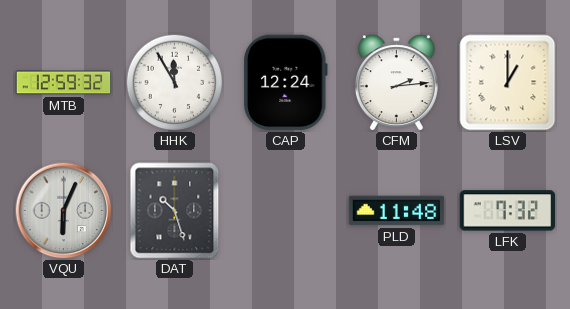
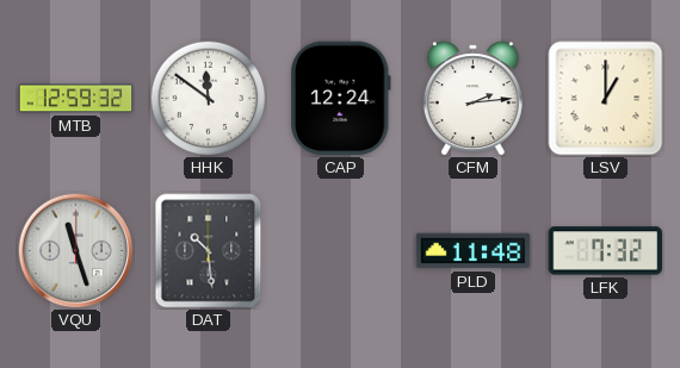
HHK: 11:55 -> 11:51
VQU: 6:04 -> 11:27
DAT: 10:27 -> 10:29
